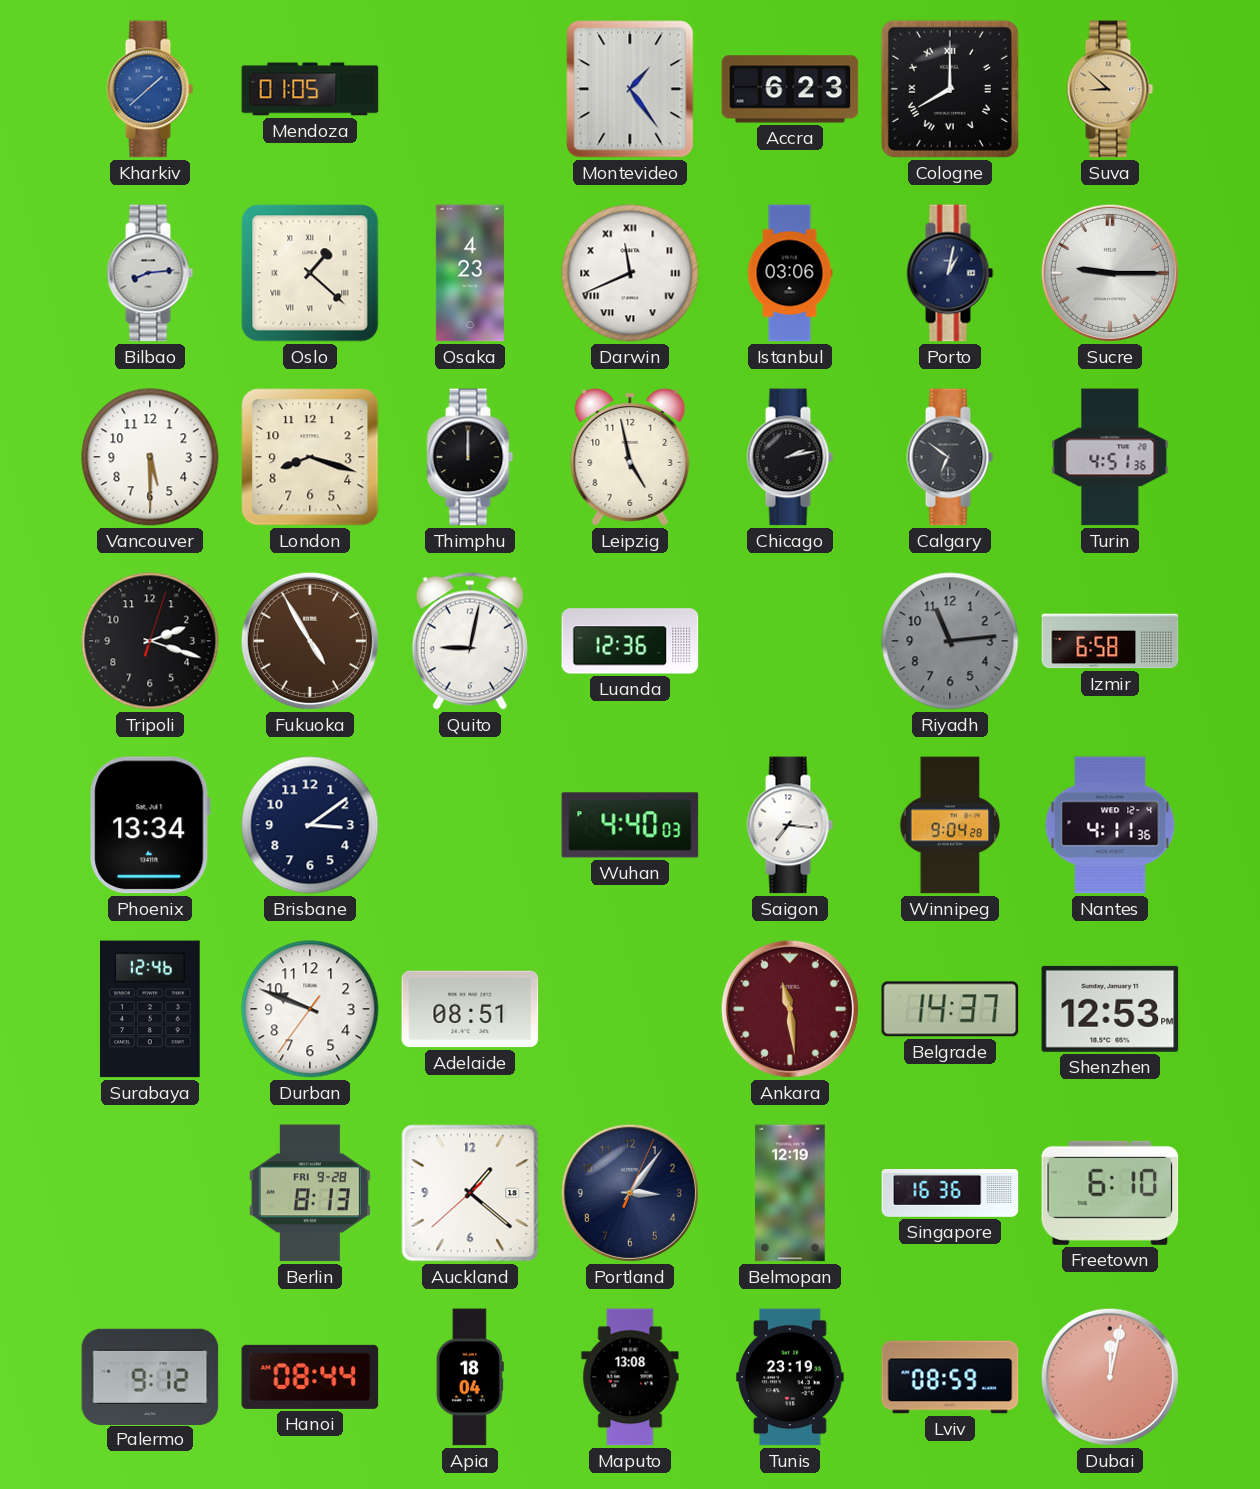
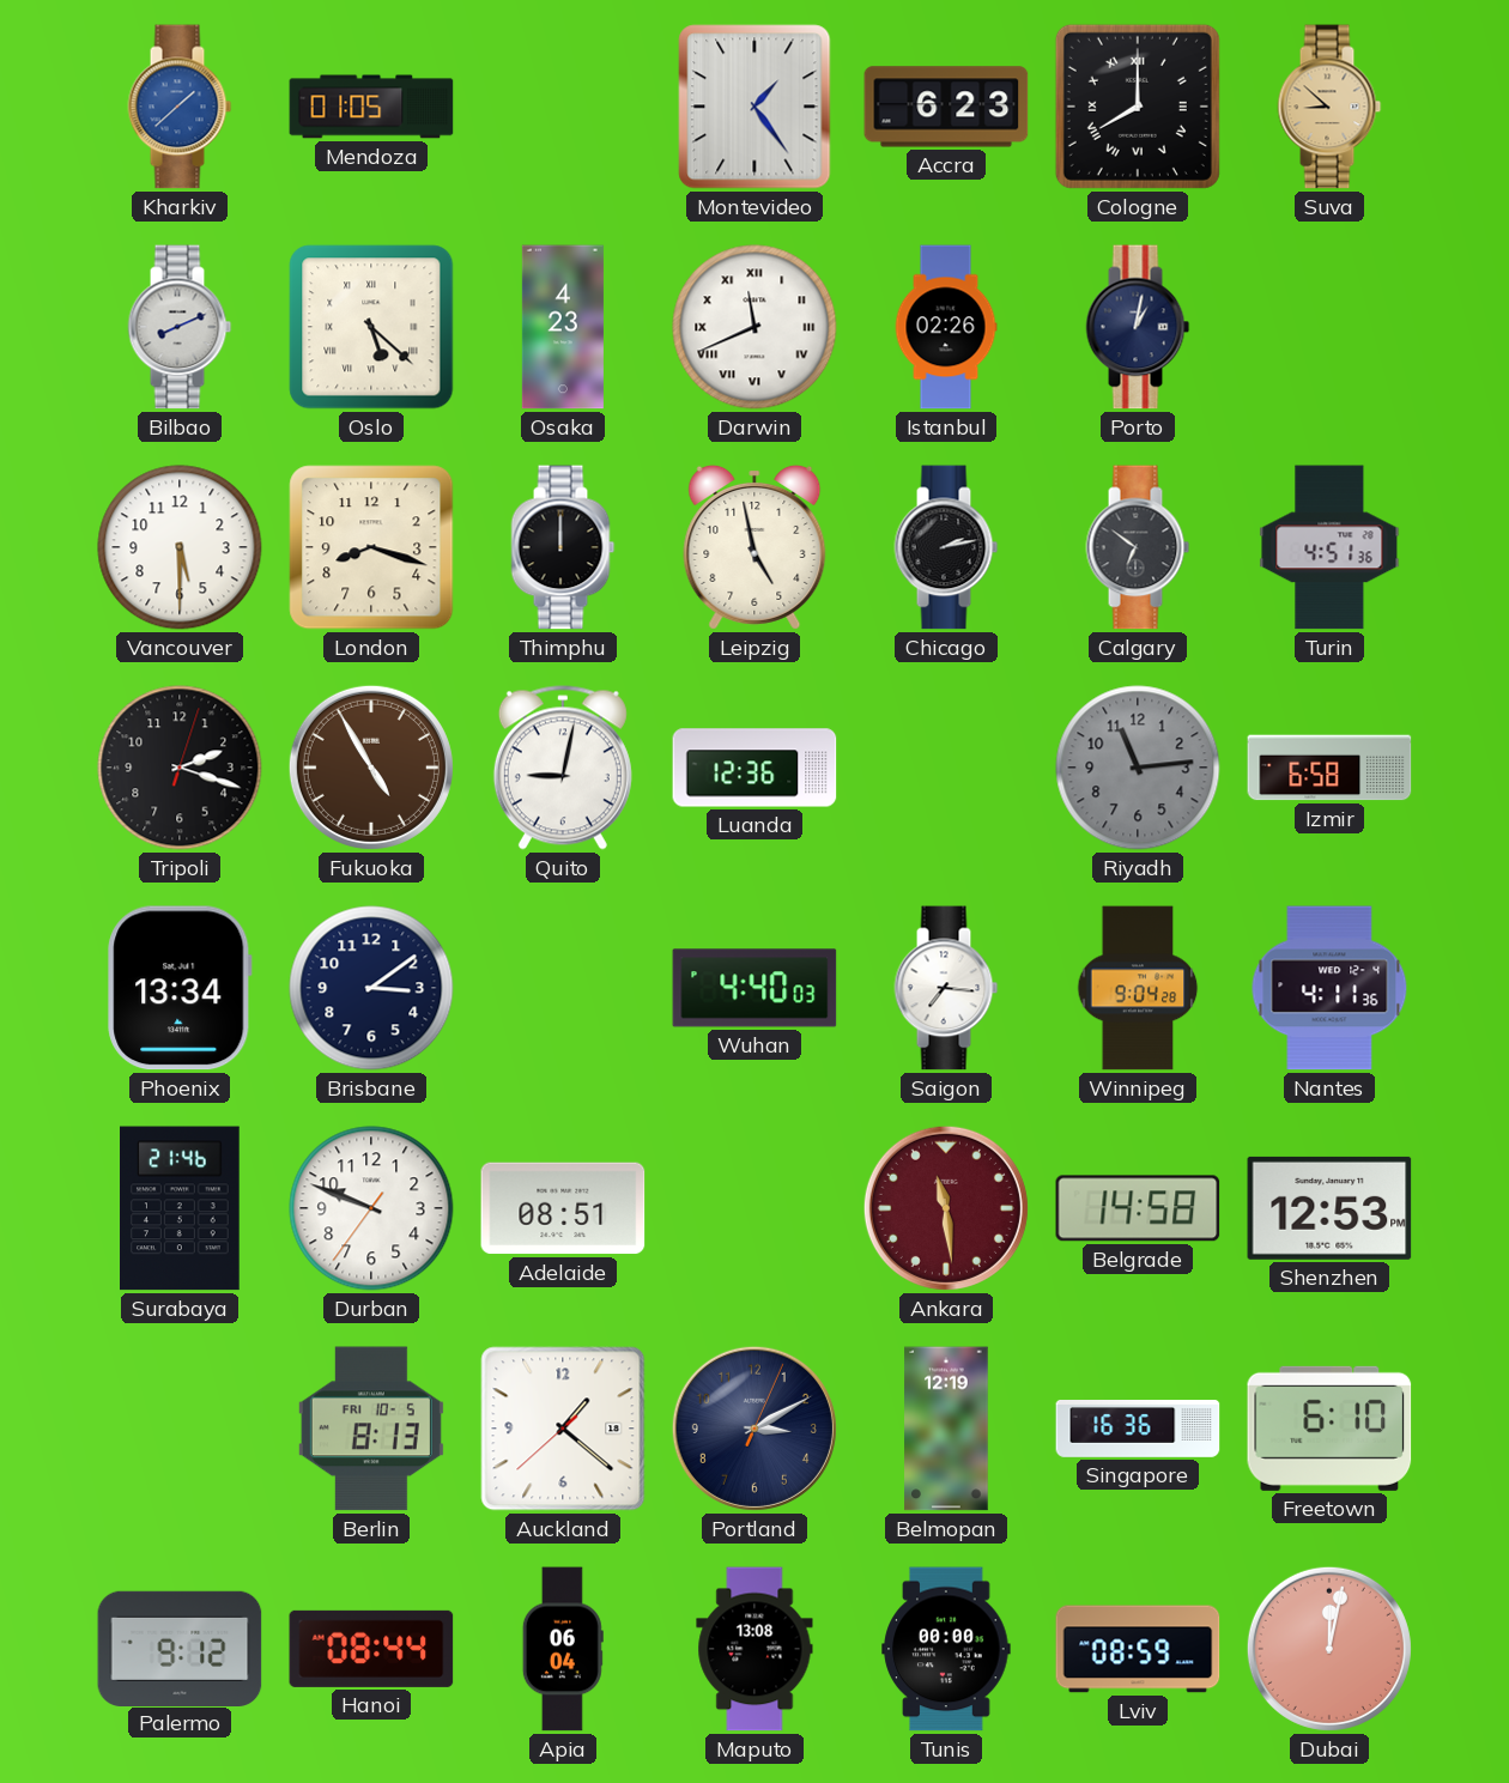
Bilbao: 8:14 -> 8:11
Oslo: 1:22 -> 5:22
Istanbul: 03:06 -> 02:26
Sucre: 9:15 -> none
Surabaya: 12:46 -> 21:46
Belgrade: 14:37 -> 14:58
Berlin date: FRI 9-28 -> FRI 10-5
Portland: 3:06 -> 3:10
Apia: 18:04 -> 06:04
Tunis: 23:19 -> 00:00
